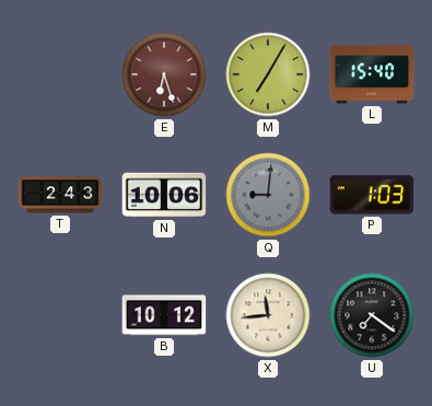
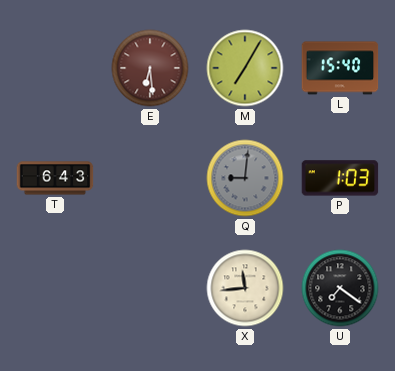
E: 6:27 -> 6:29
T: 2:43 -> 6:43
N: 10:06 -> none
B: 10:12 -> none
